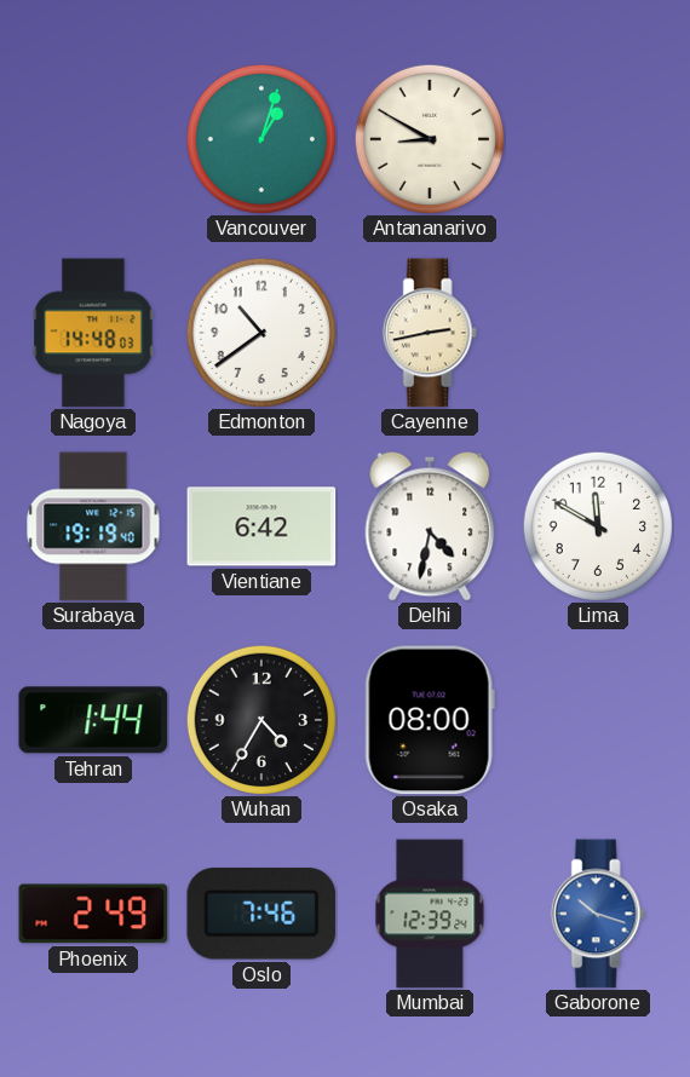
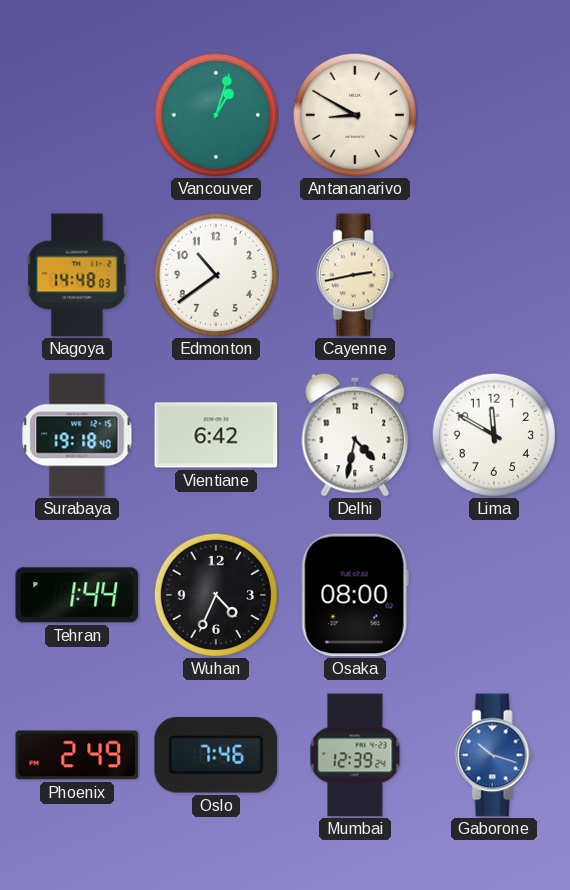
Surabaya: 19:19 -> 19:18
Wuhan: 4:35 -> 4:34
